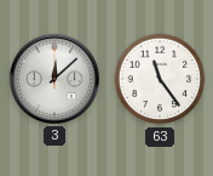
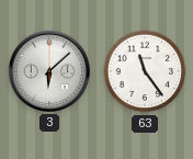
3: 12:08 -> 6:08
